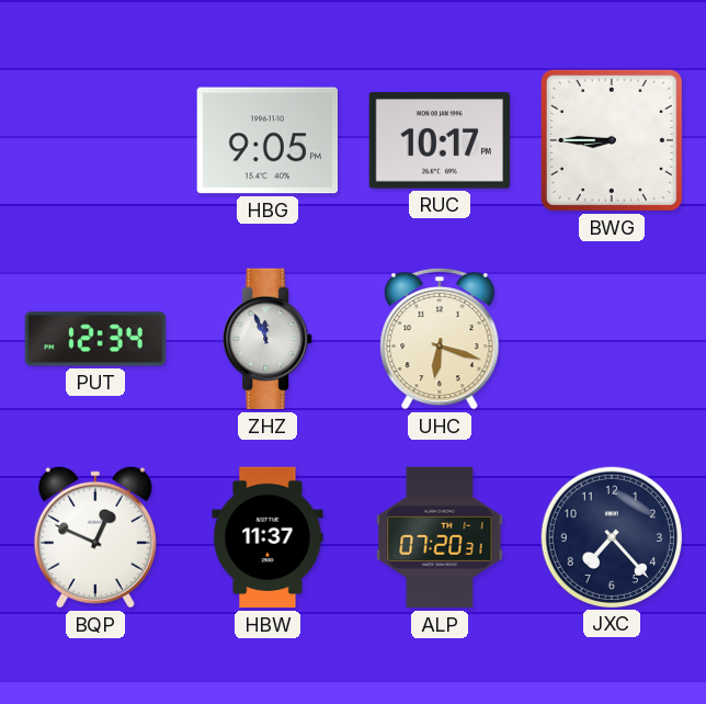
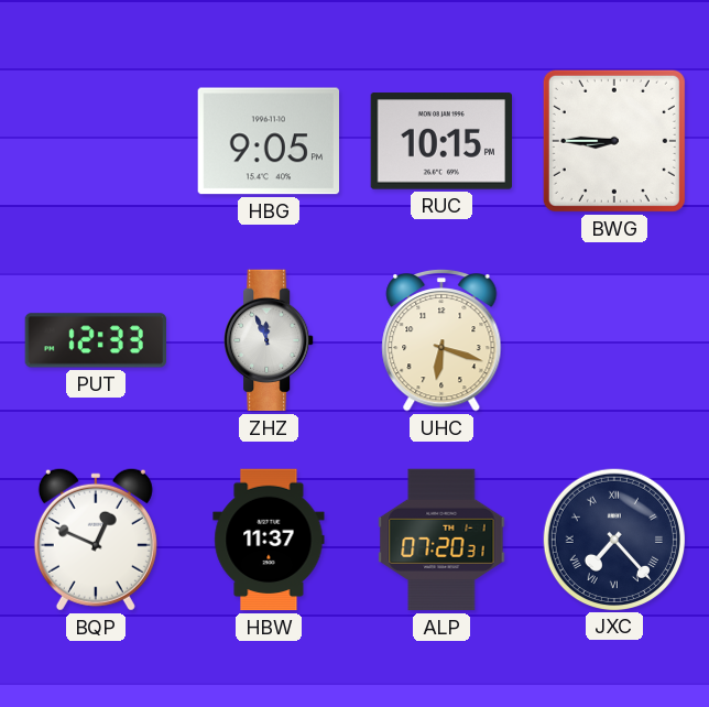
RUC: 10:17 -> 10:15
PUT: 12:34 -> 12:33
JXC numerals: Arabic -> Roman
